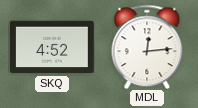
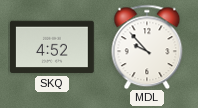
MDL: 12:14 -> 9:53
